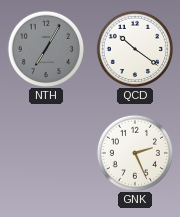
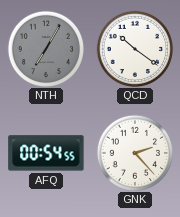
AFQ: none -> 00:54
GNK: 2:26 -> 2:23
